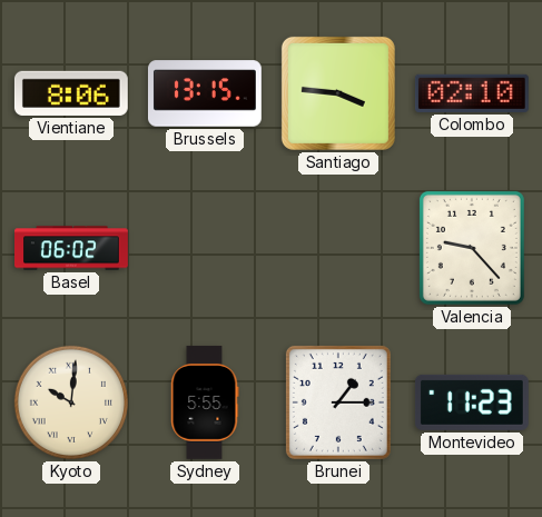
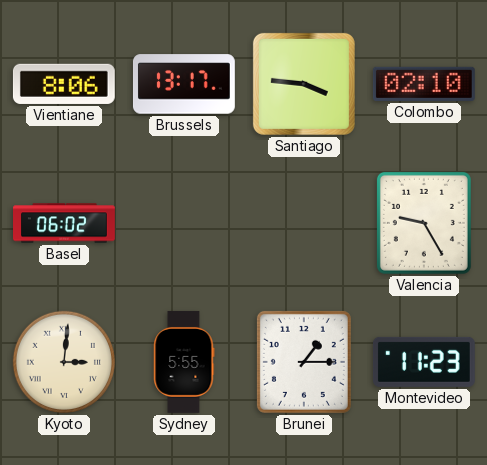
Brussels: 13:15 -> 13:17
Valencia: 9:23 -> 9:25
Kyoto: 10:01 -> 3:01
